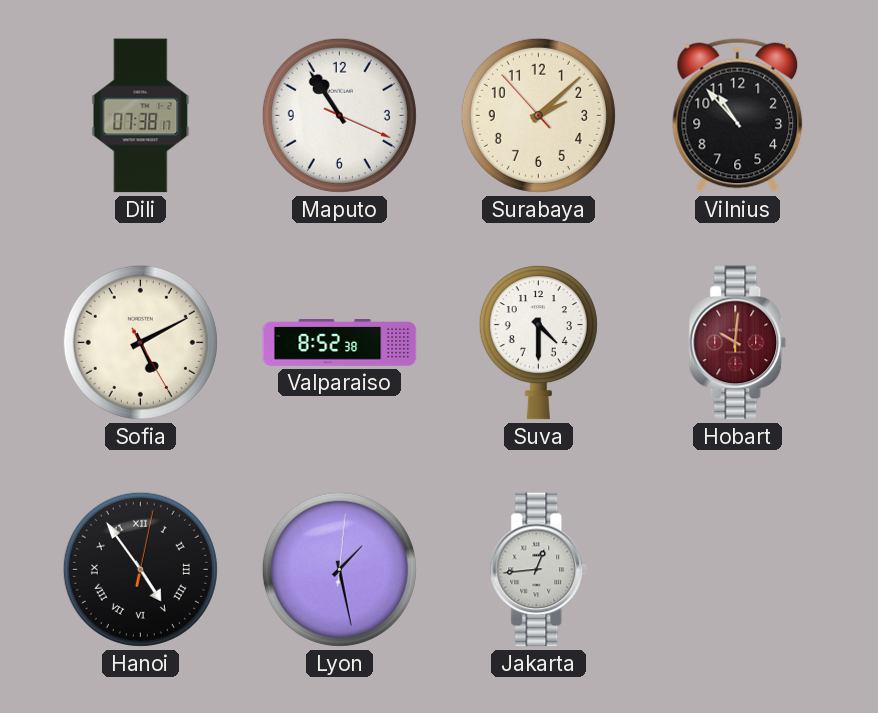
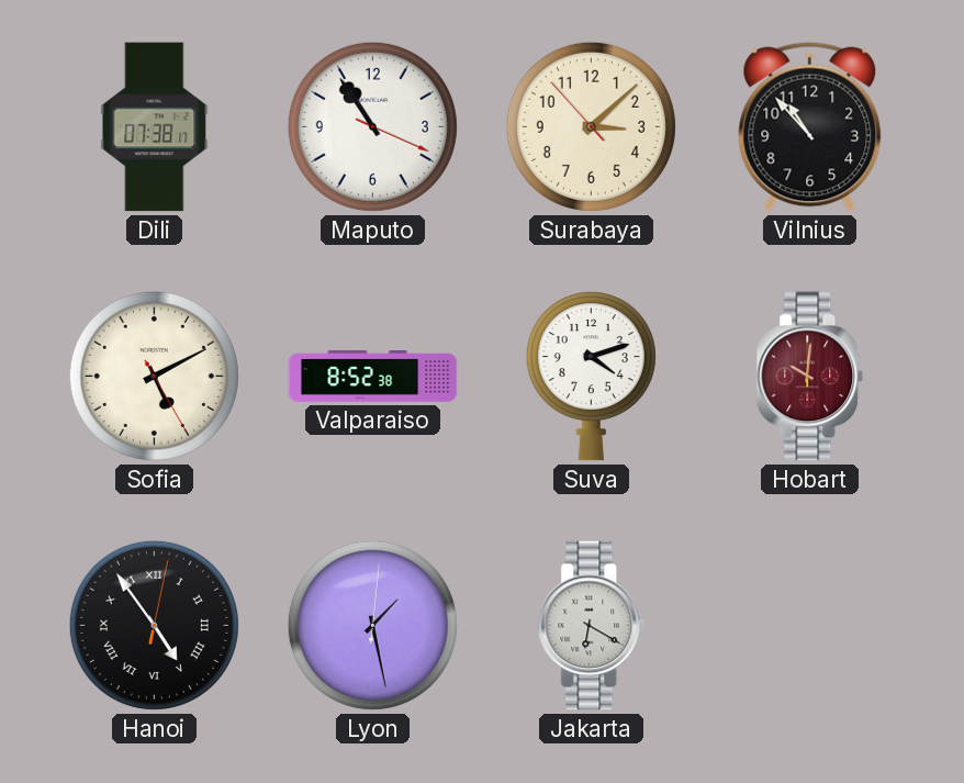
Surabaya: 2:07 -> 3:07
Suva: 4:30 -> 4:12
Jakarta: 12:44 -> 6:20
